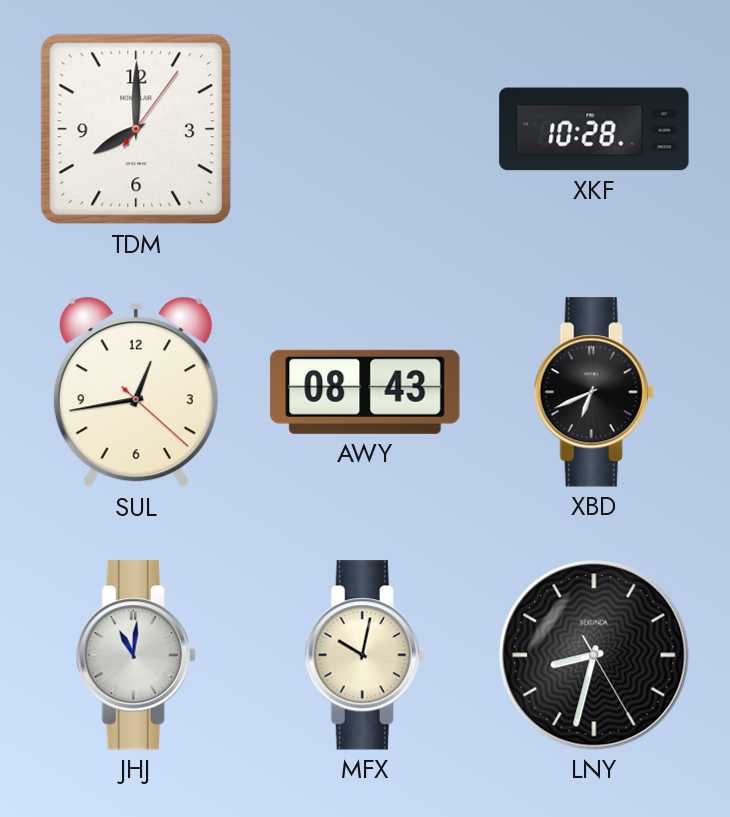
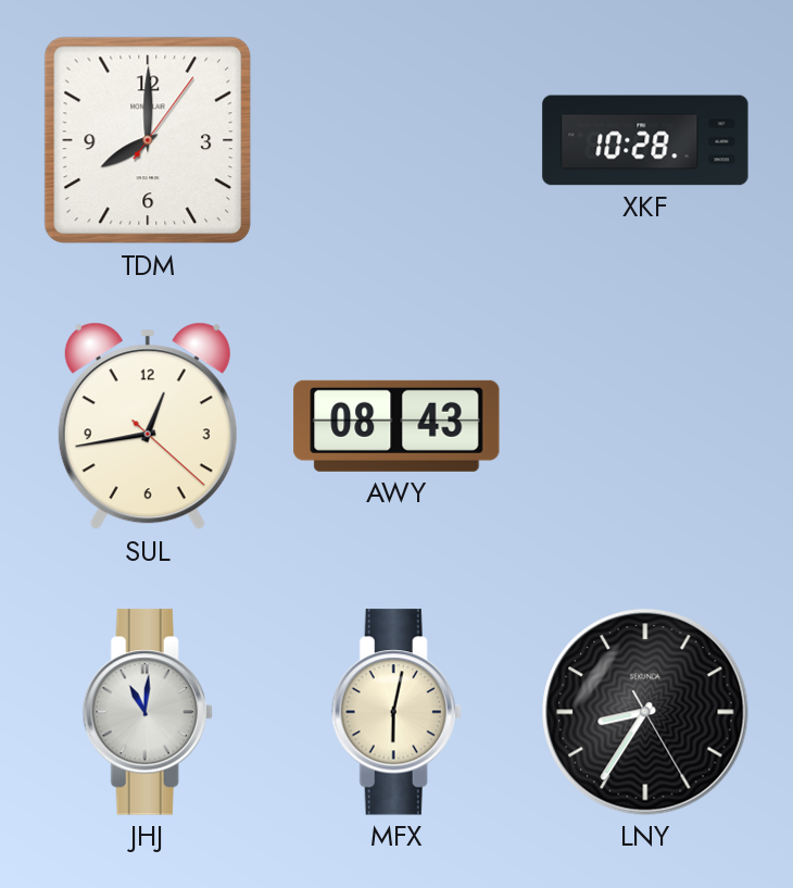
XBD: 6:41 -> none
MFX: 10:02 -> 6:02
LNY: 8:32 -> 8:35
